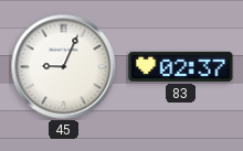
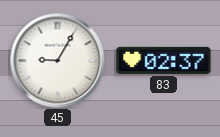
45: 9:04 -> 9:05
